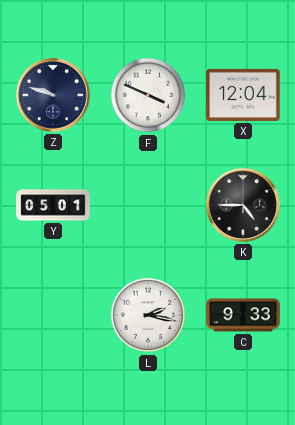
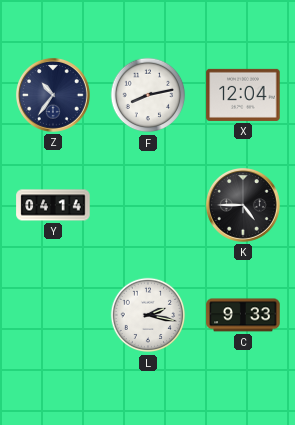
Z: 9:48 -> 10:36
F: 3:49 -> 8:13
Y: 05:01 -> 04:14
